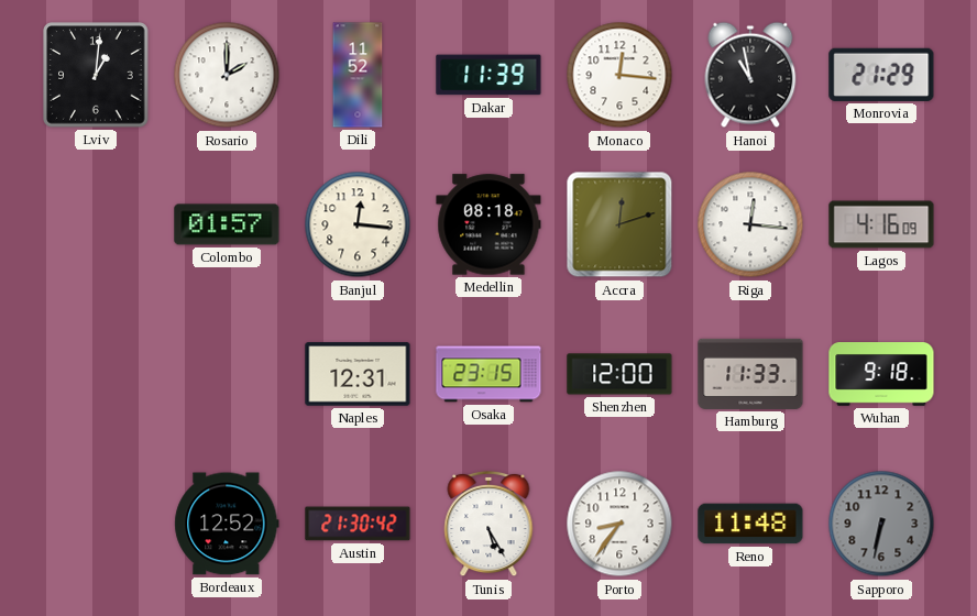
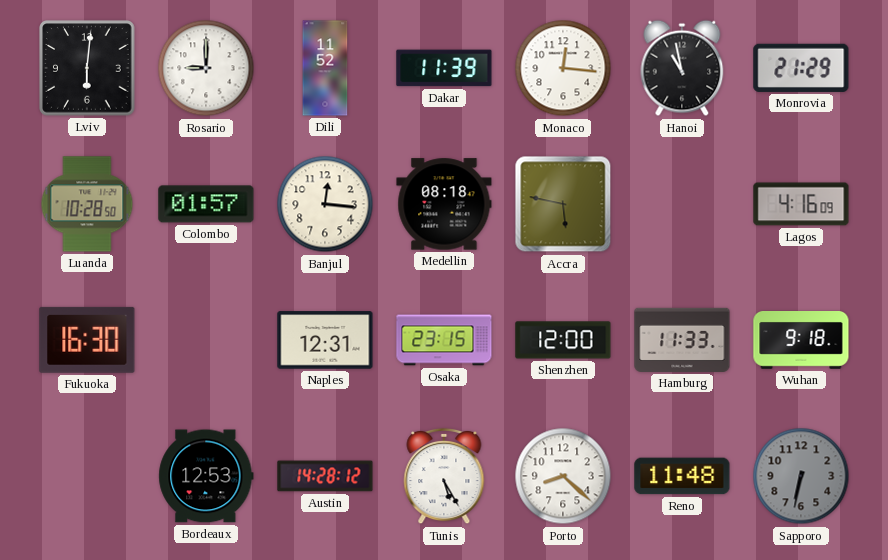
Lviv: 1:01 -> 6:01
Rosario: 2:00 -> 9:00
Luanda: none -> 10:28
Accra: 12:12 -> 5:47
Riga: 12:16 -> none
Fukuoka: none -> 16:30
Bordeaux: 12:52 -> 12:53
Austin: 21:30 -> 14:28
Porto: 8:36 -> 8:22
